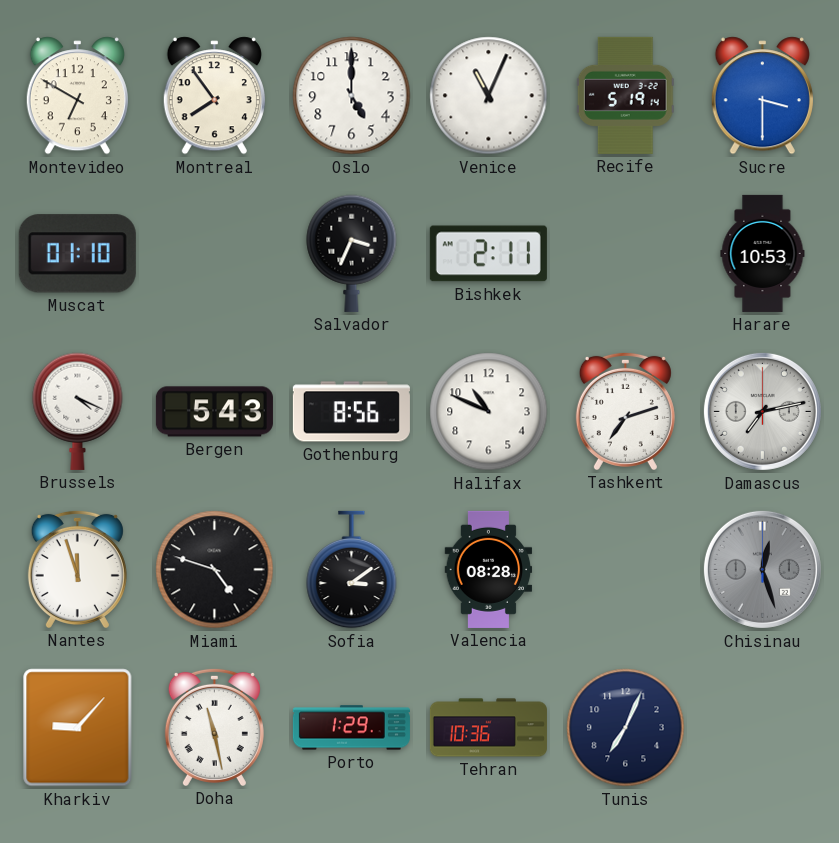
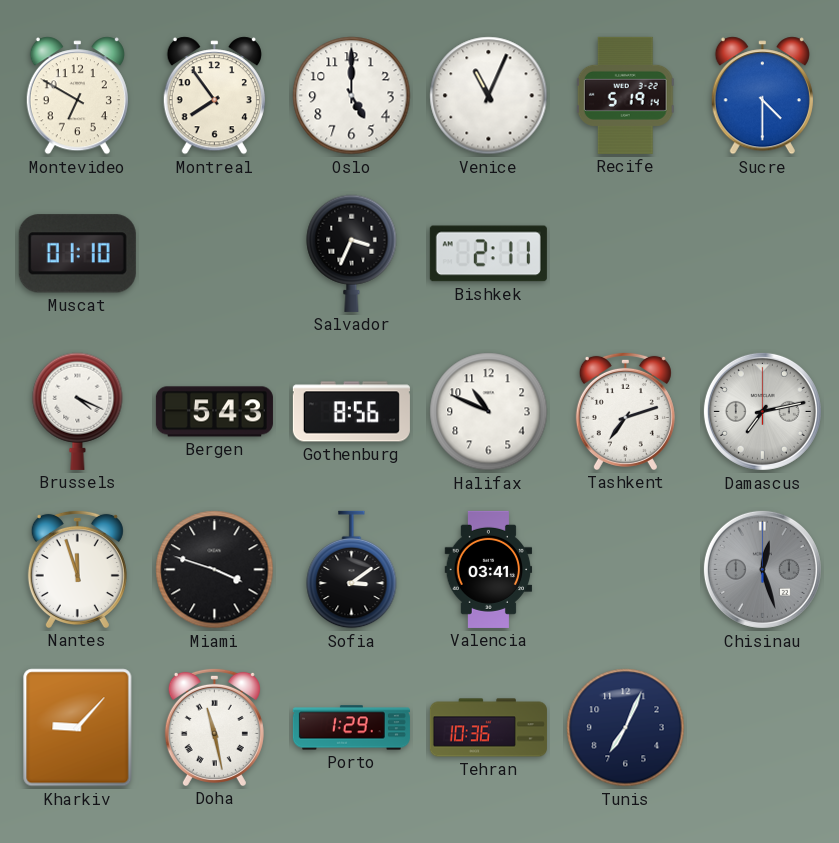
Sucre: 3:30 -> 4:30
Harare: 10:53 -> none
Miami: 4:48 -> 3:48
Valencia: 08:28 -> 03:41
